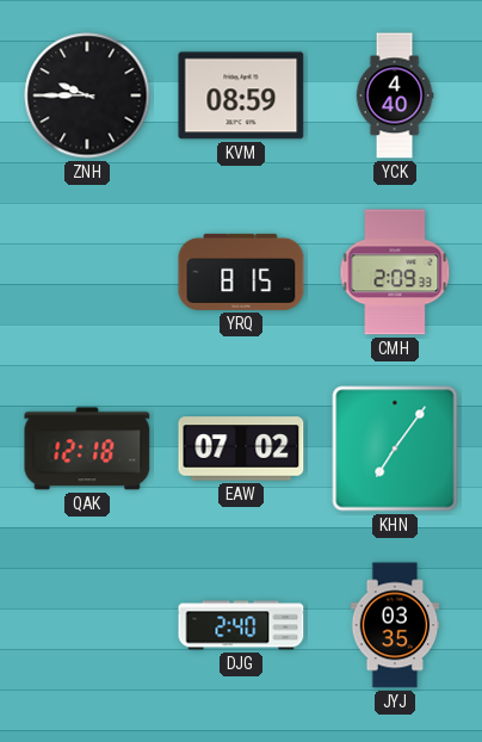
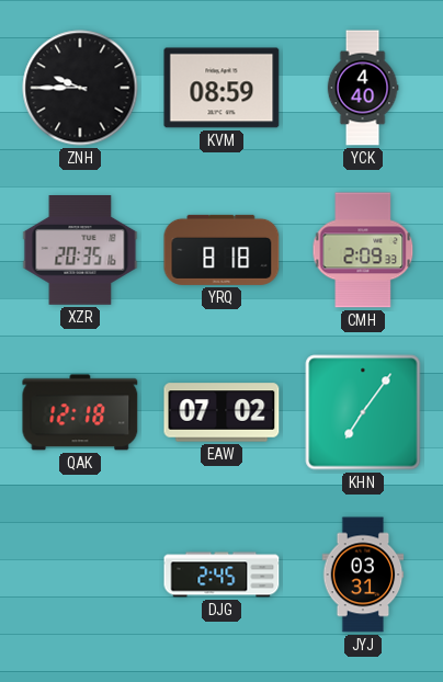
XZR: none -> 20:35
YRQ: 8:15 -> 8:18
DJG: 2:40 -> 2:45
JYJ: 03:35 -> 03:31
